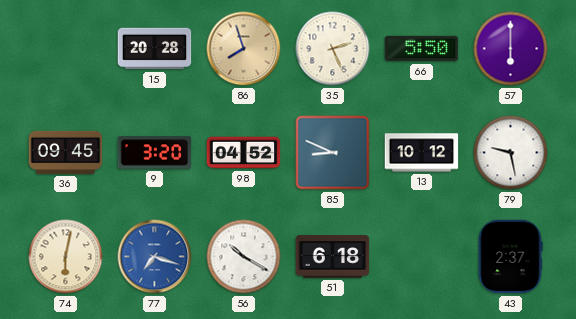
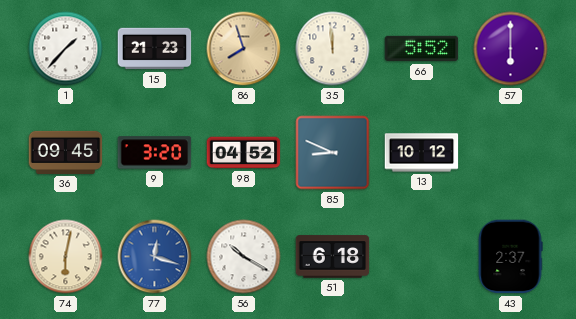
1: none -> 1:37
15: 20:28 -> 21:23
35: 2:26 -> 11:59
66: 5:50 -> 5:52
79: 9:28 -> none
77: 7:18 -> 12:18
